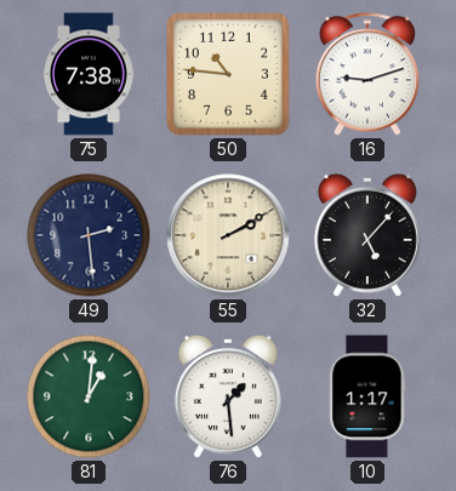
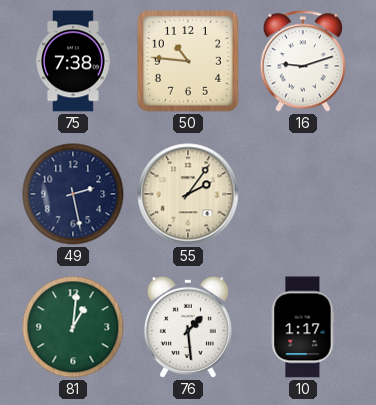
49: 2:29 -> 2:28
55: 2:10 -> 2:06
32: 5:07 -> none
